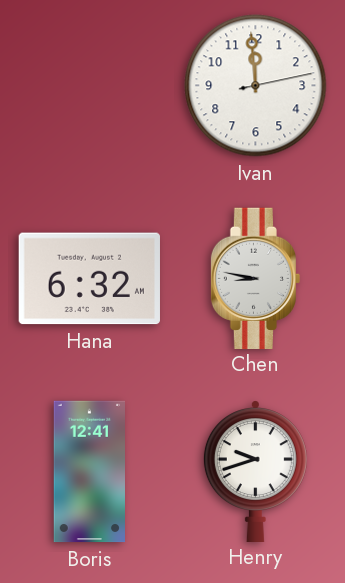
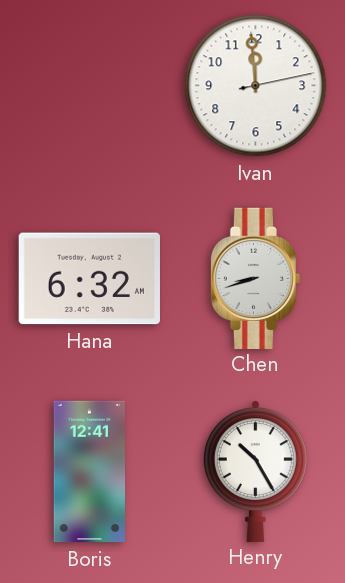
Chen: 8:47 -> 8:42
Henry: 9:42 -> 10:25
